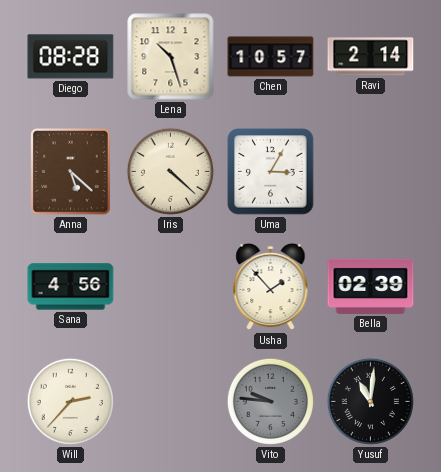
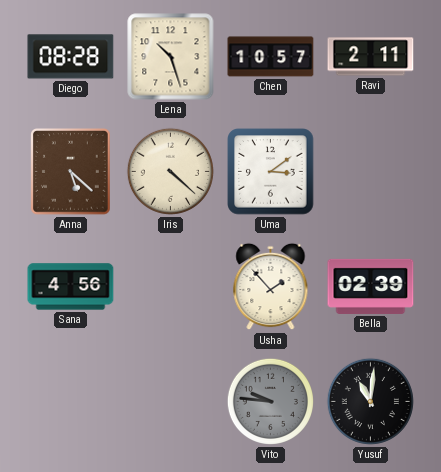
Ravi: 2:14 -> 2:11
Uma: 3:05 -> 3:09
Will: 2:37 -> none
